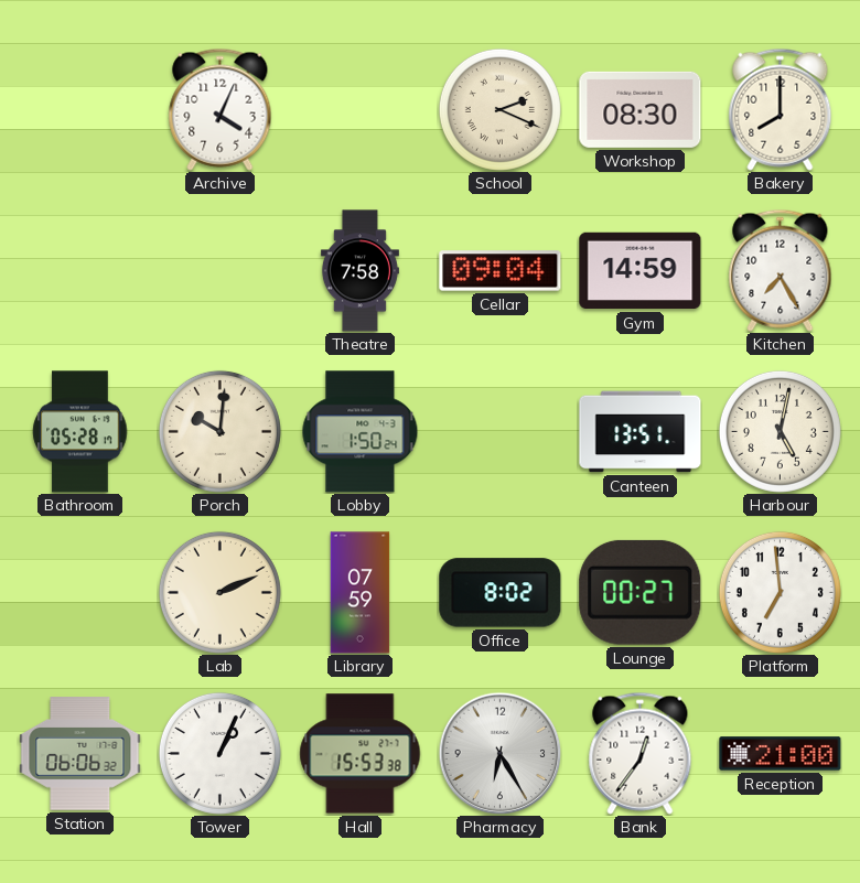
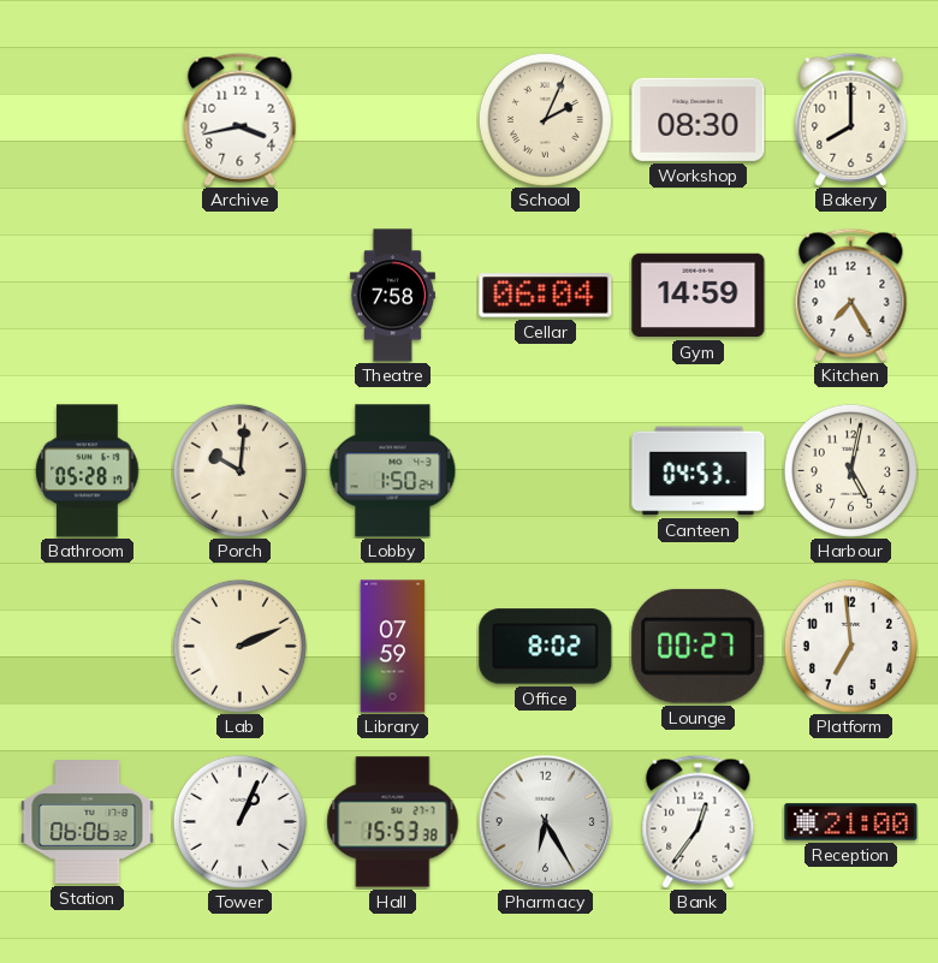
Archive: 4:04 -> 3:43
School: 2:19 -> 2:04
Cellar: 09:04 -> 06:04
Canteen: 13:51 -> 04:53
